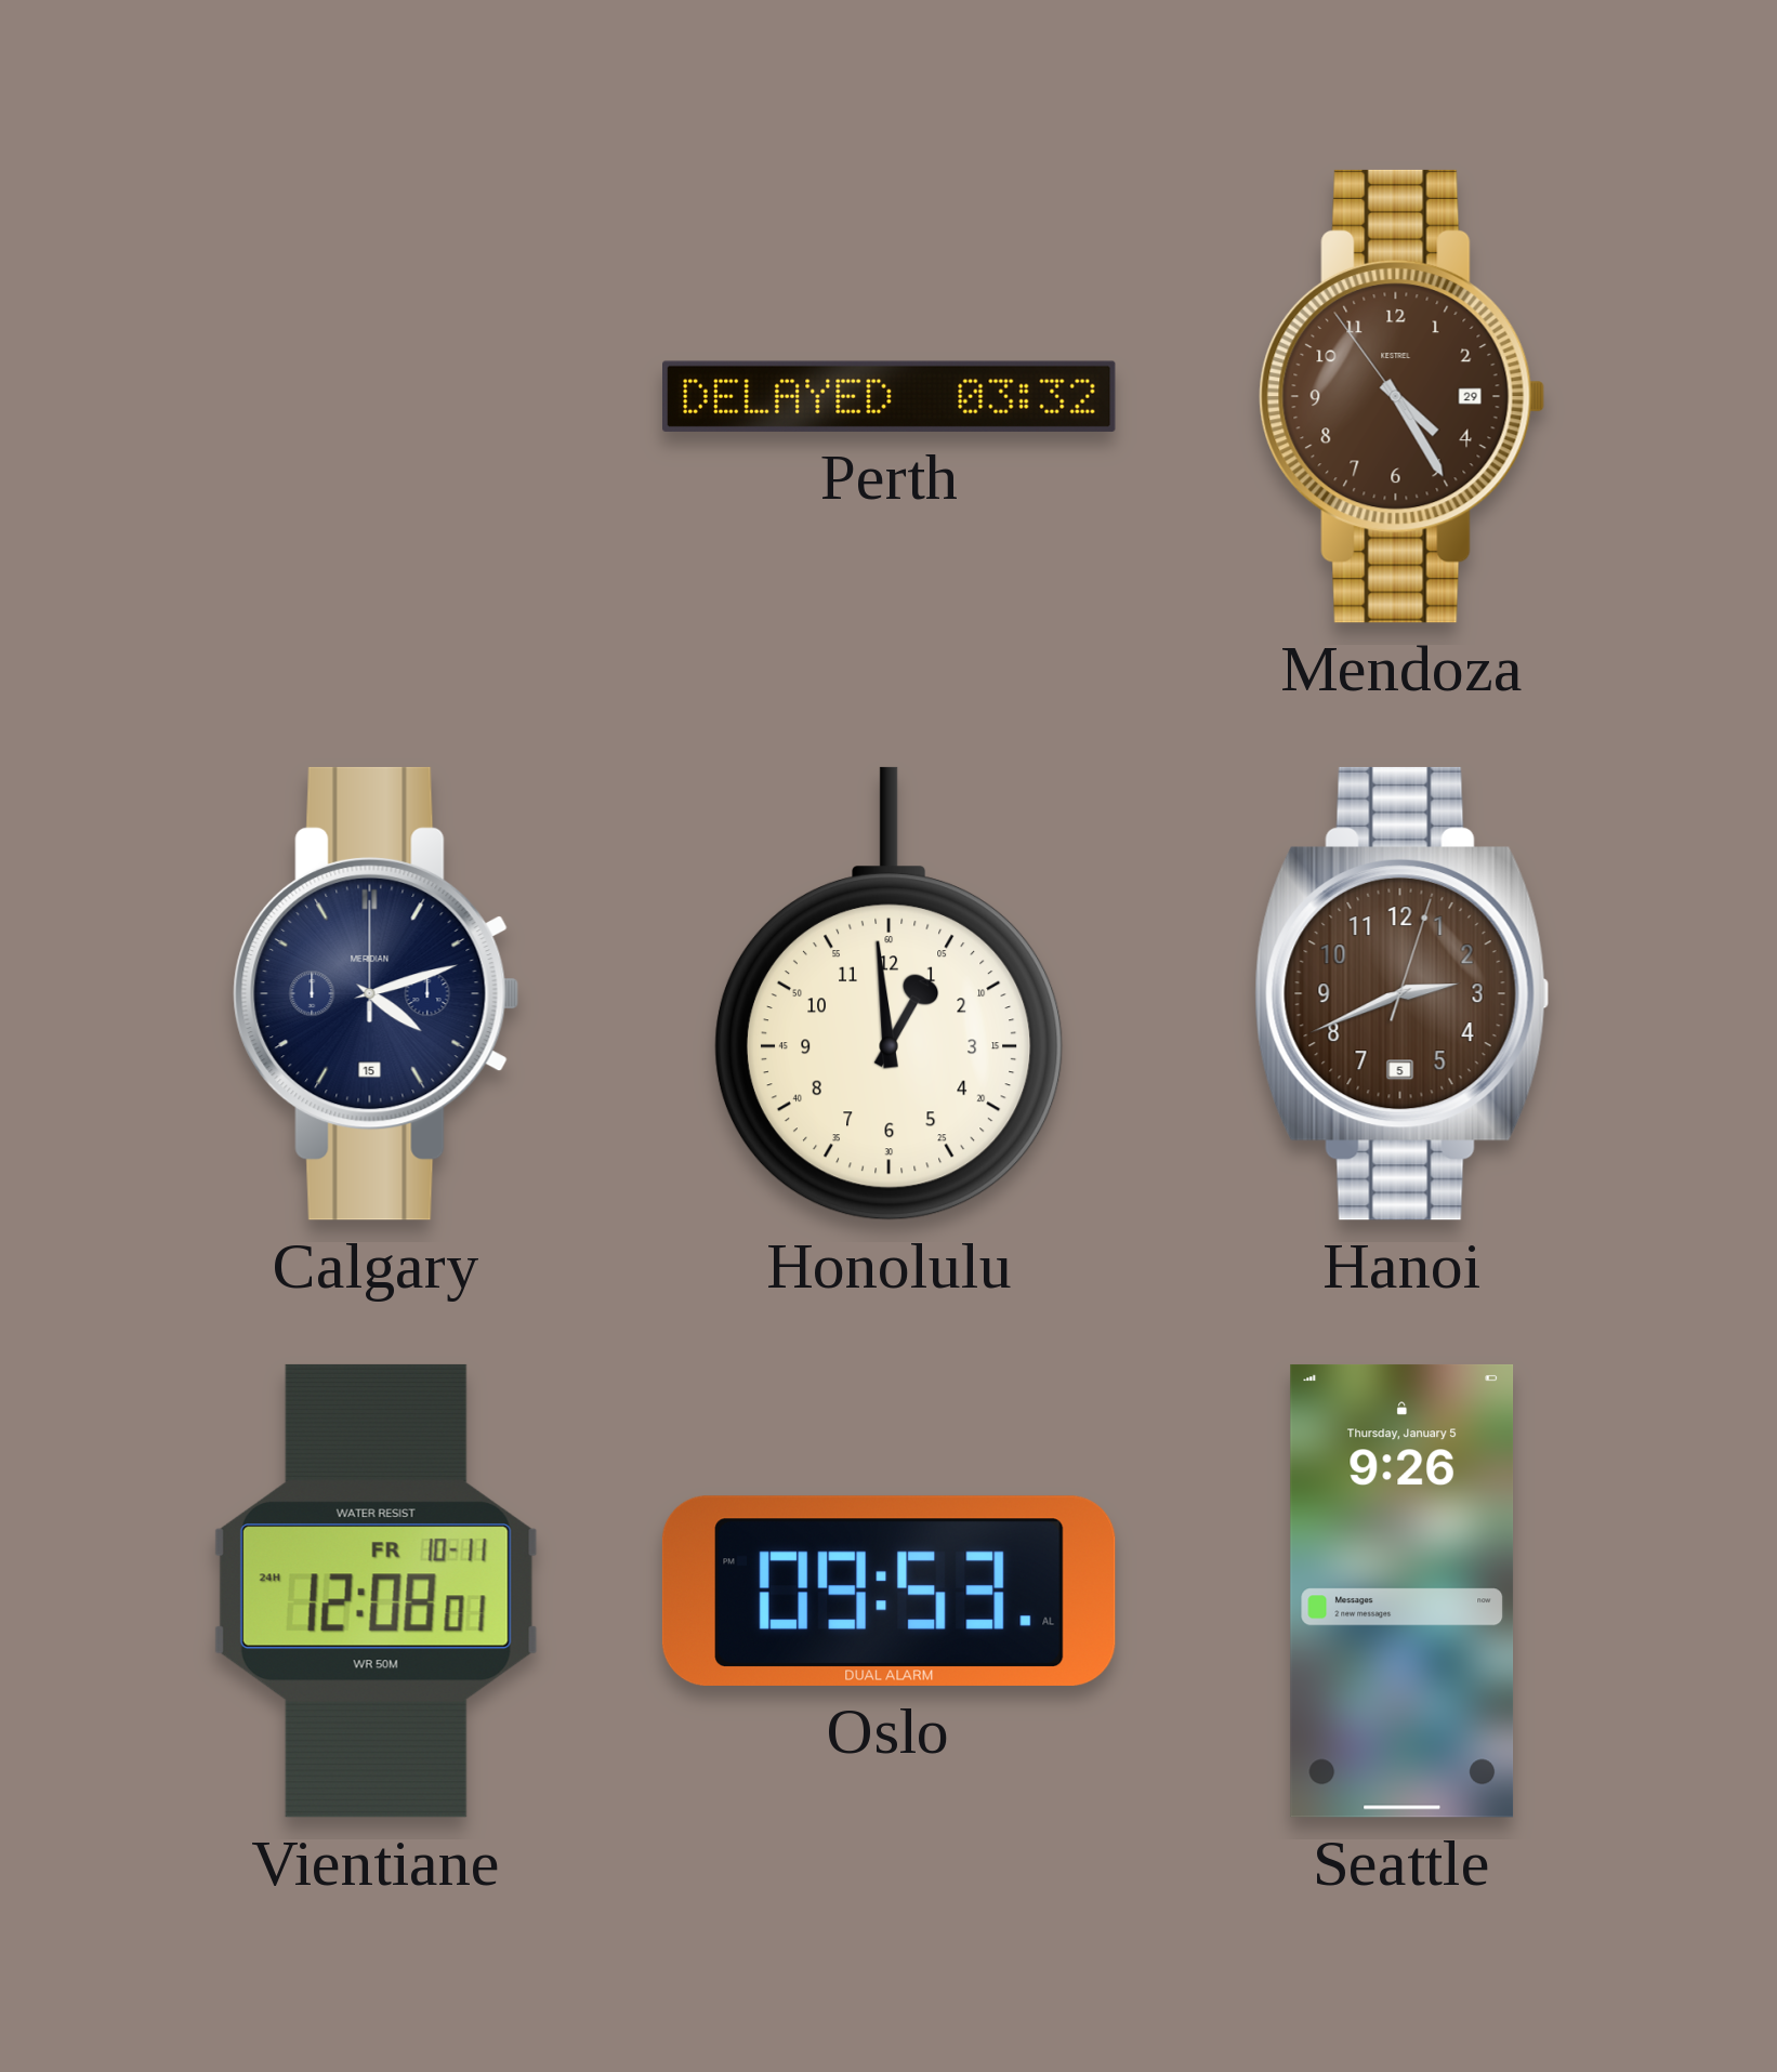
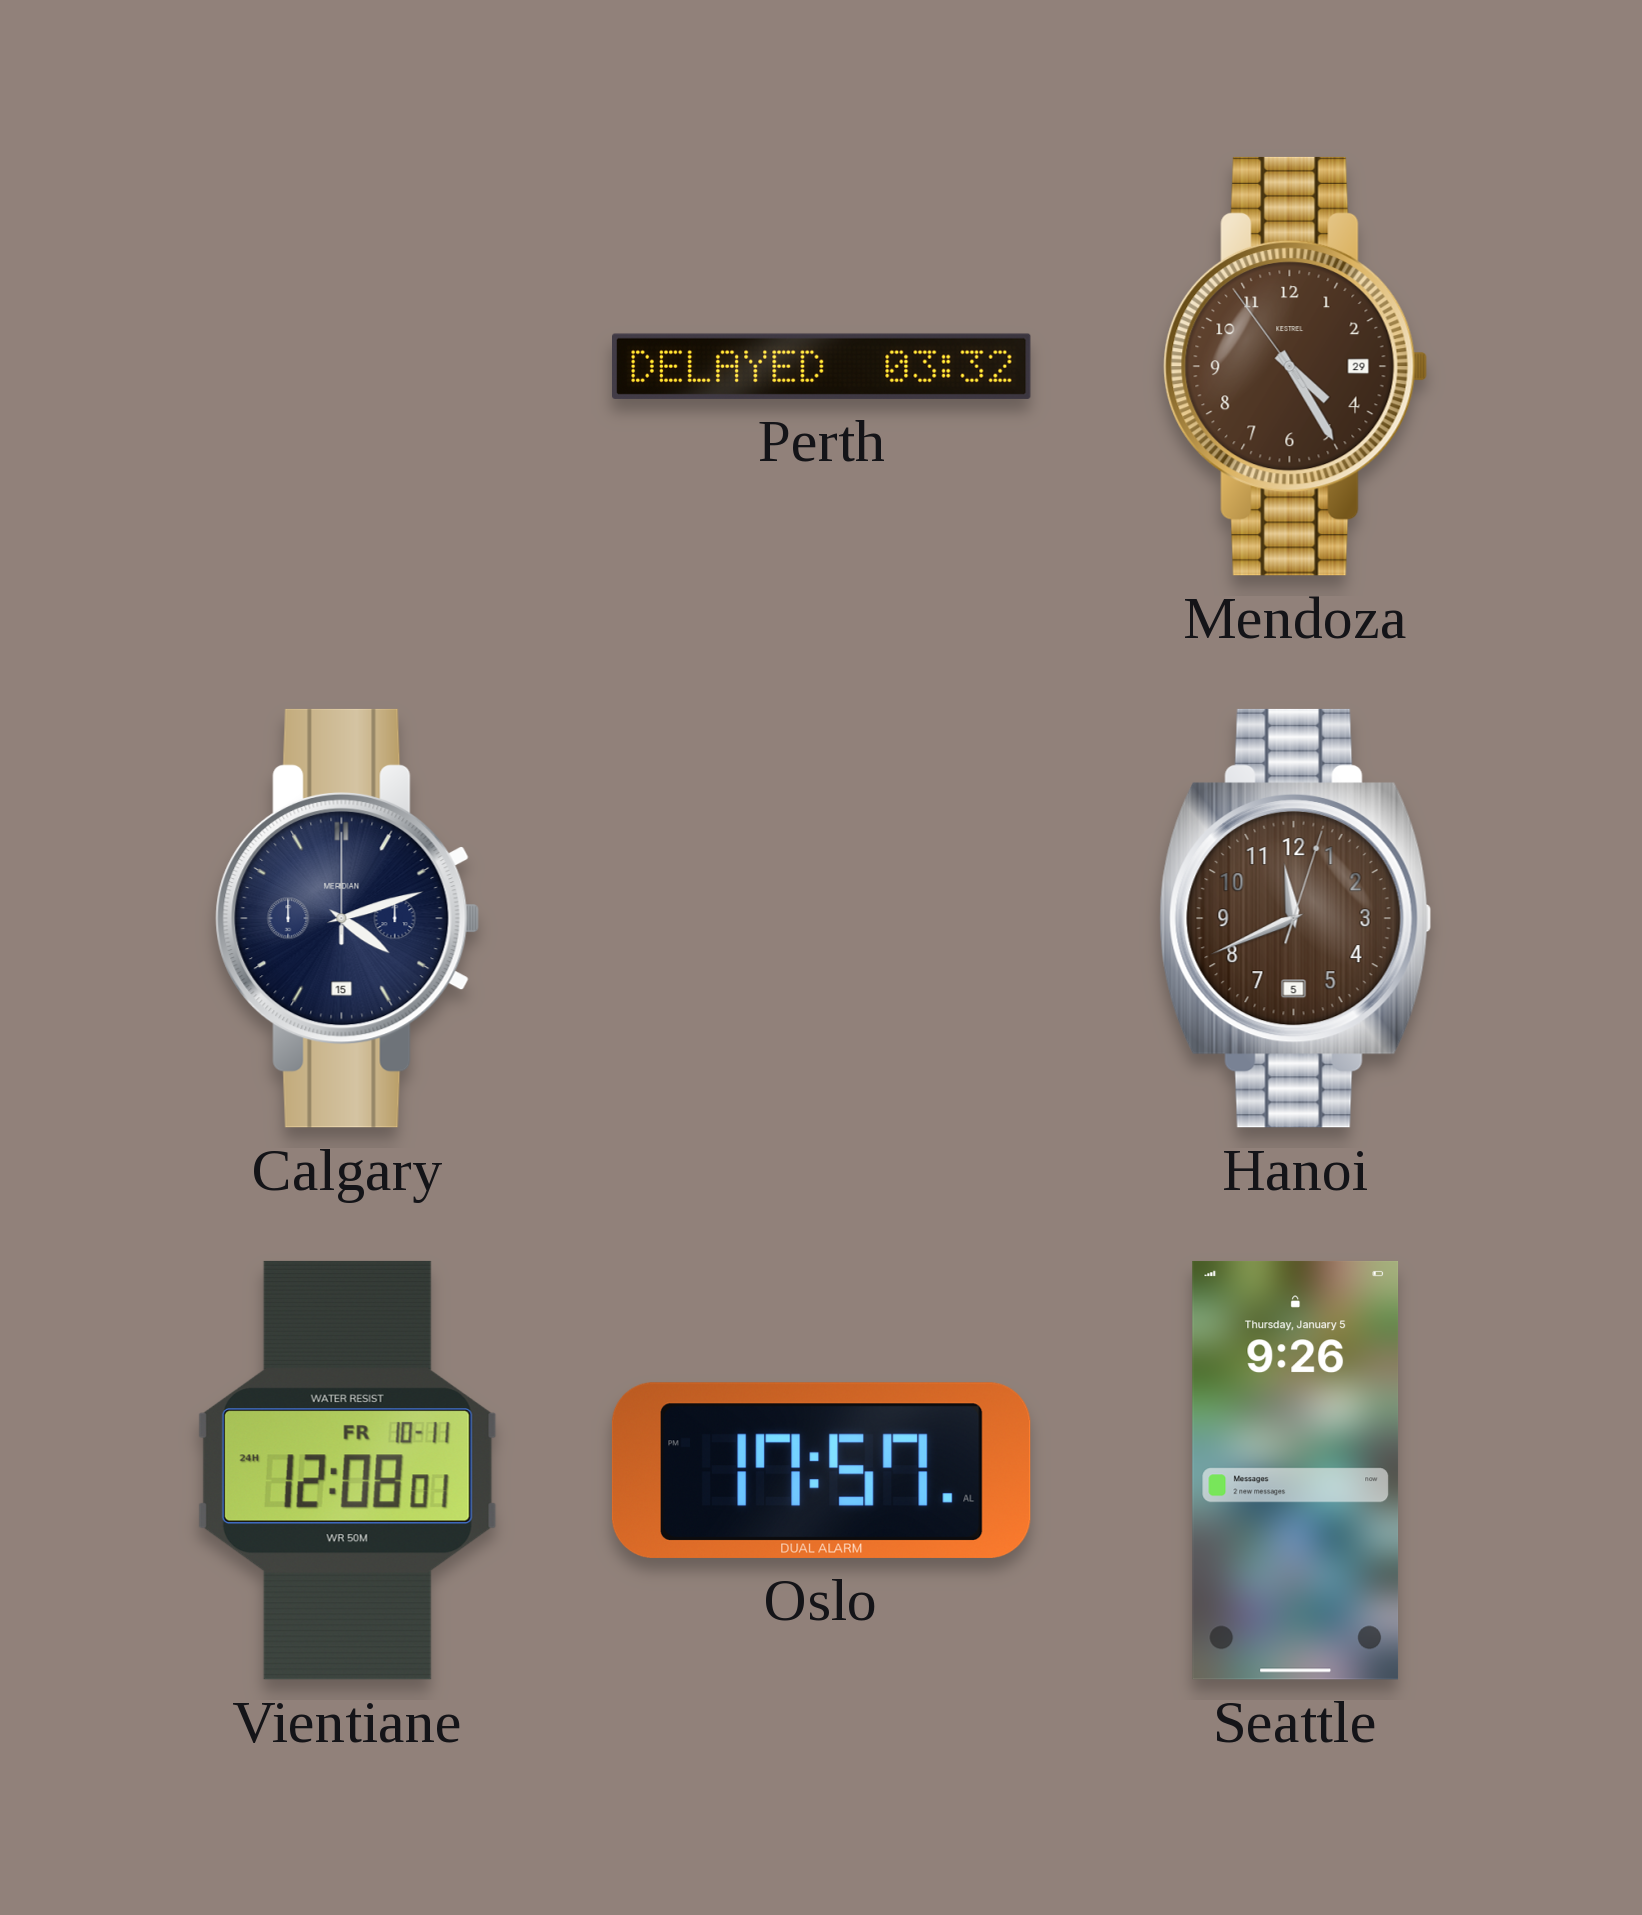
Honolulu: 12:59 -> none
Hanoi: 2:41 -> 11:41
Oslo: 09:53 -> 17:57
